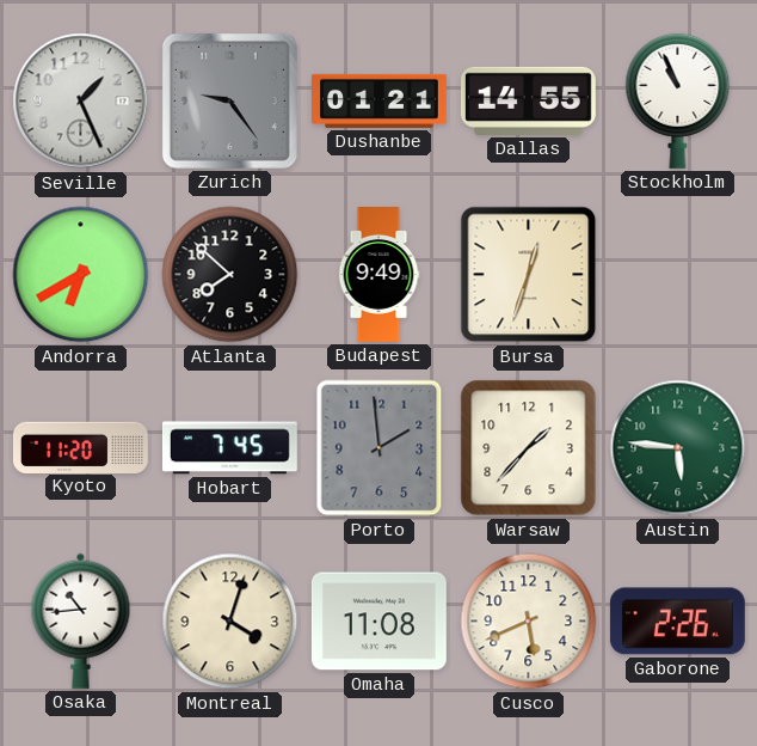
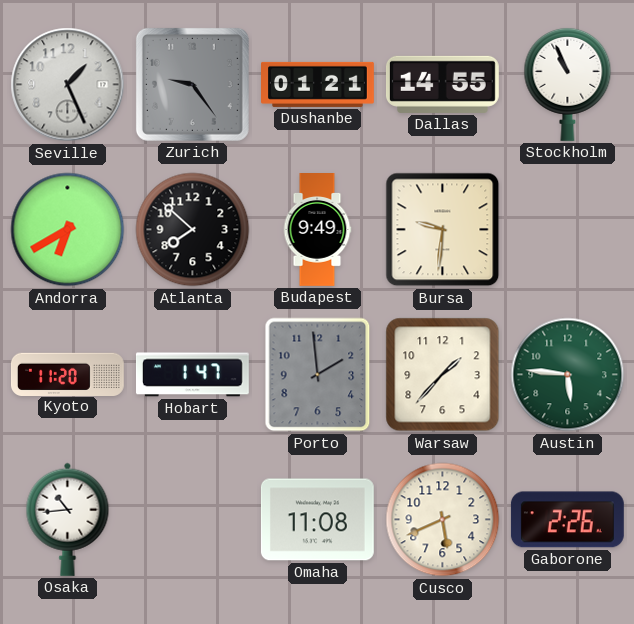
Bursa: 12:33 -> 9:31
Hobart: 7:45 -> 1:47
Montreal: 4:03 -> none
